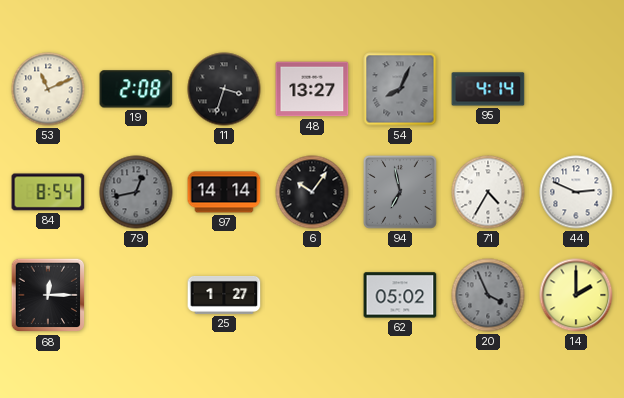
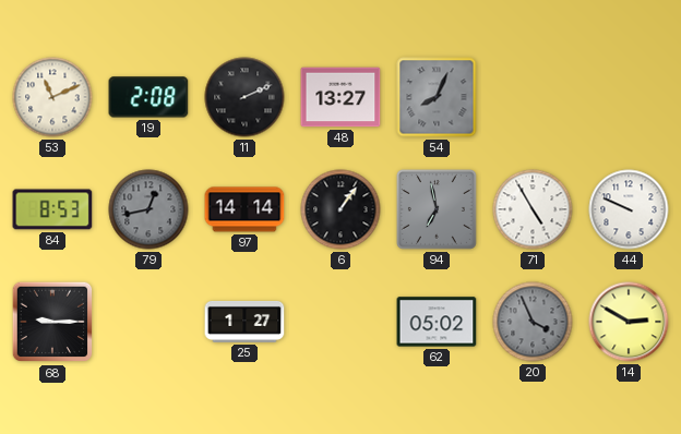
11: 3:33 -> 2:11
95: 4:14 -> none
84: 8:54 -> 8:53
6: 10:06 -> 1:06
71: 4:35 -> 4:55
44: 2:49 -> 9:49
68: 12:15 -> 9:15
14: 2:00 -> 2:50
